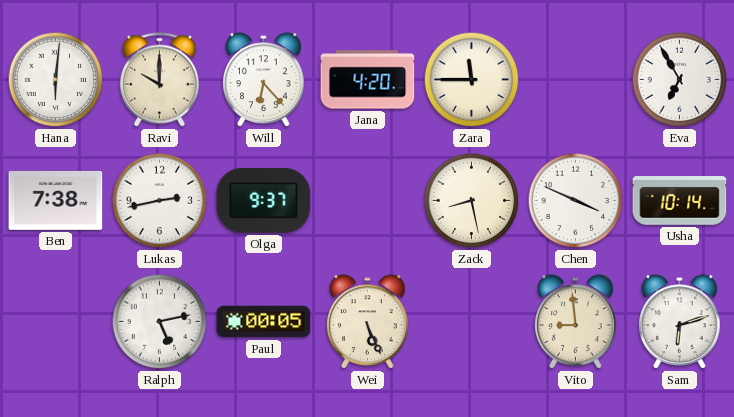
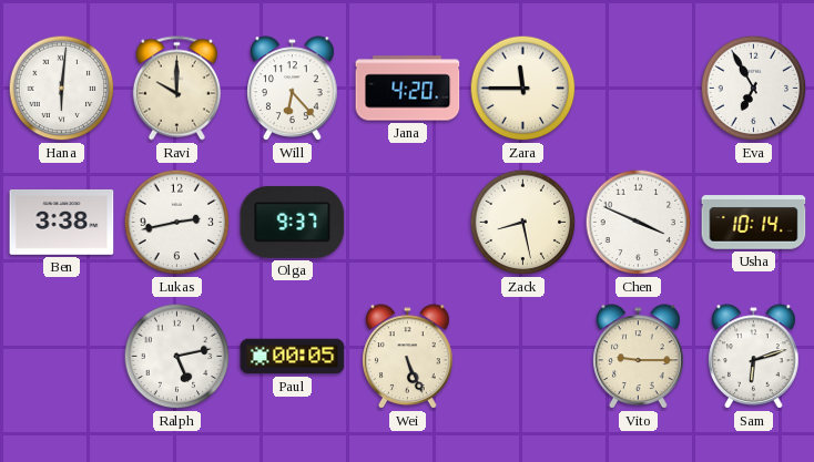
Ben: 7:38 -> 3:38
Vito: 8:59 -> 9:15
